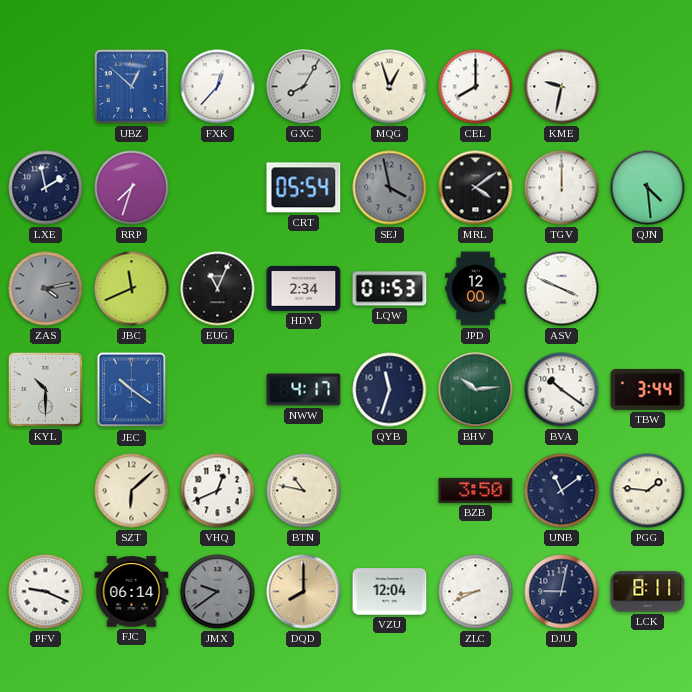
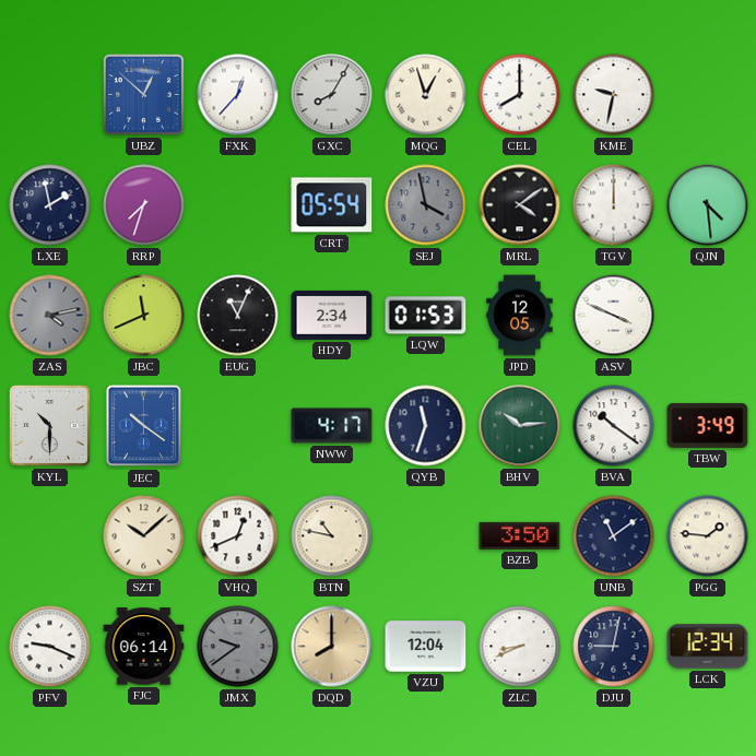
JPD: 12:00 -> 12:05
TBW: 3:44 -> 3:49
SZT: 6:08 -> 10:08
LCK: 8:11 -> 12:34
